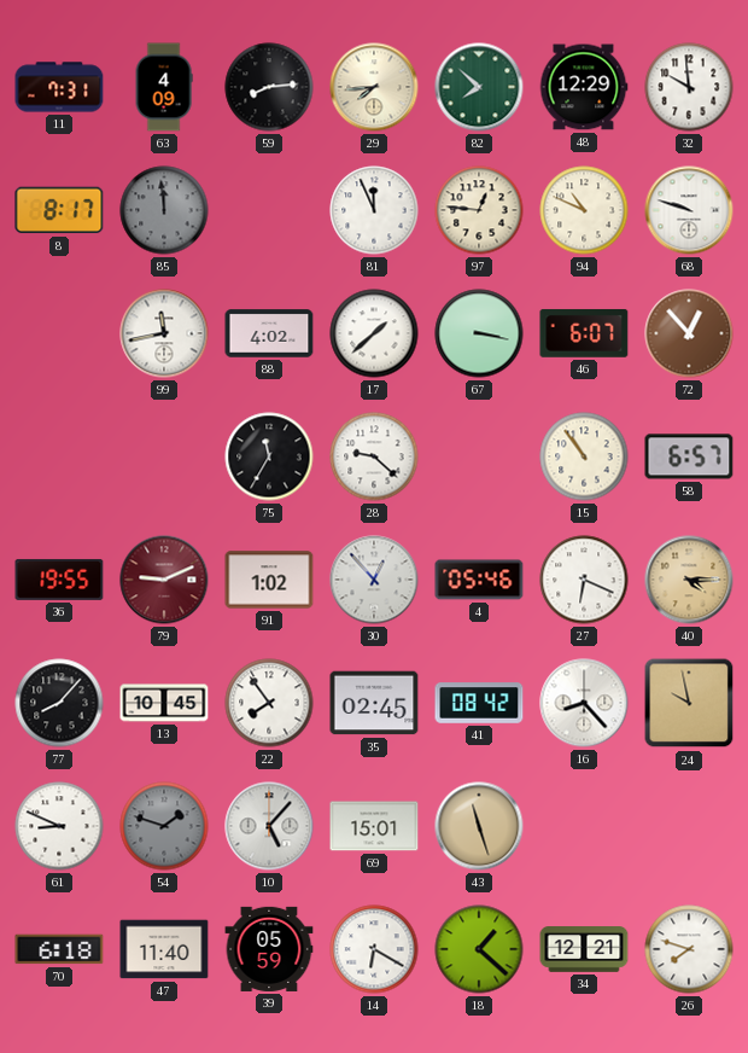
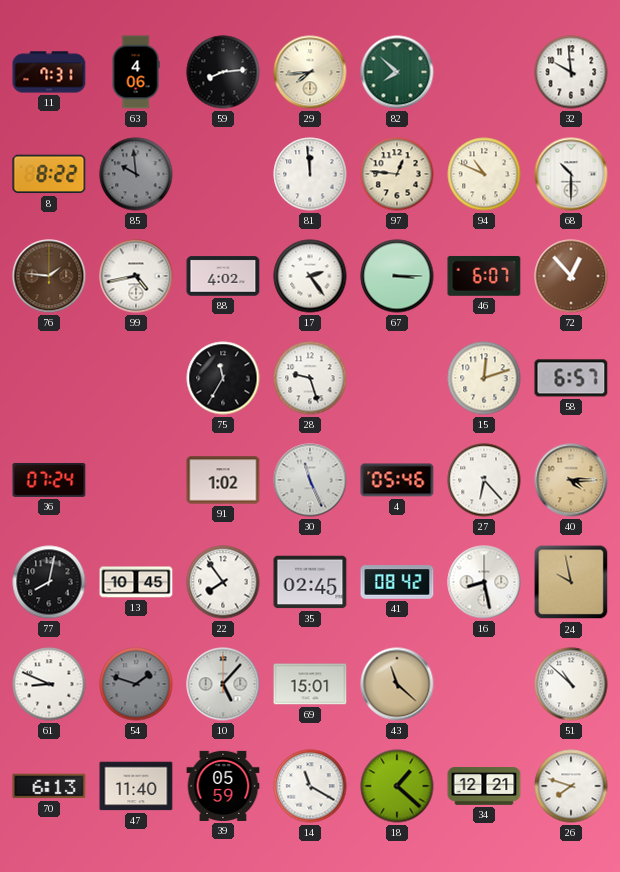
63: 4:09 -> 4:06
48: 12:29 -> none
8: 8:17 -> 8:22
85: 11:59 -> 9:59
81: 11:56 -> 11:59
68: 9:48 -> 10:30
76: none -> 1:46
99: 11:43 -> 4:43
17: 1:38 -> 2:24
67: 3:17 -> 3:15
28: 9:22 -> 9:27
15: 10:54 -> 12:12
36: 19:55 -> 07:24
79: 9:11 -> none
30: 12:53 -> 11:26
27: 6:19 -> 6:23
77: 8:07 -> 8:02
16: 8:23 -> 8:28
43: 11:27 -> 11:22
51: none -> 10:52
70: 6:18 -> 6:13
14: 6:20 -> 11:20
